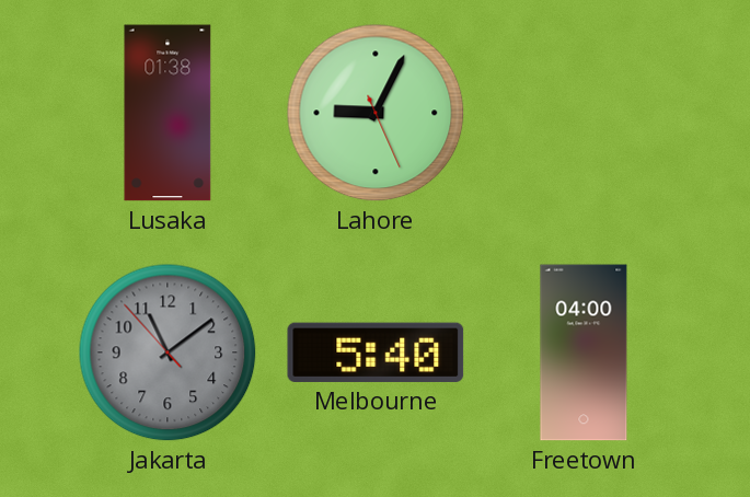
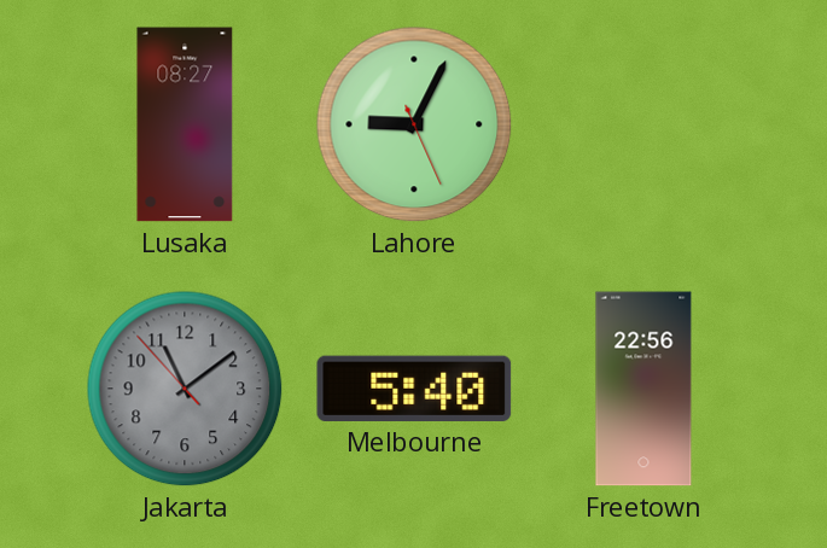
Lusaka: 01:38 -> 08:27
Freetown: 04:00 -> 22:56
